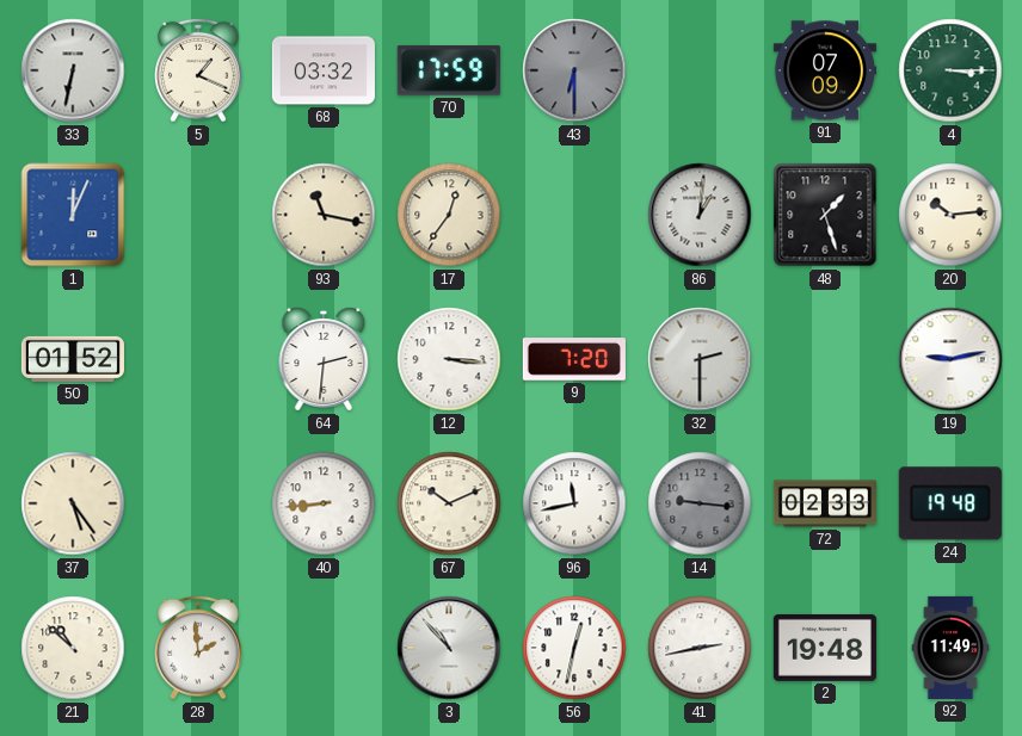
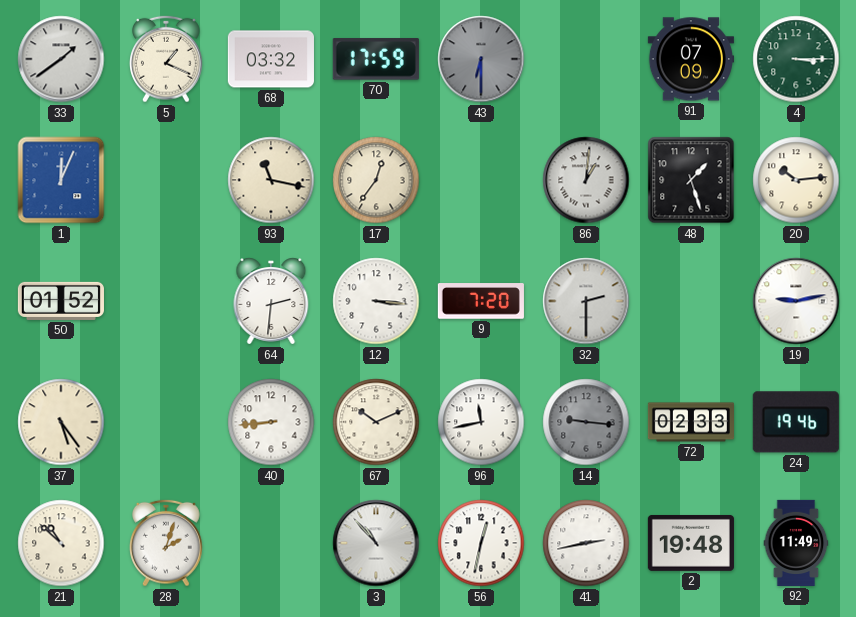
33: 6:32 -> 1:39
24: 19:48 -> 19:46
28: 1:59 -> 2:03
